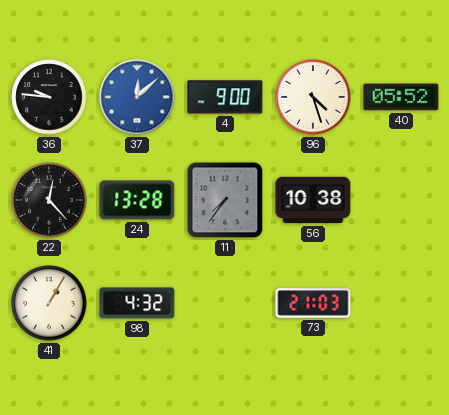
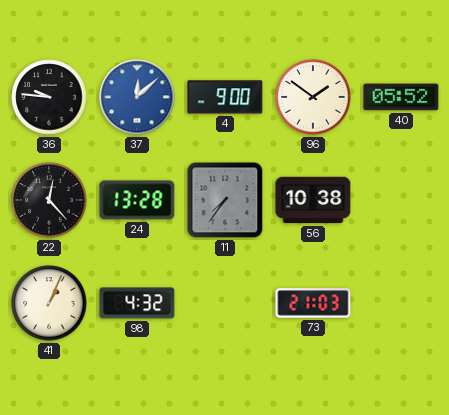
96: 4:27 -> 1:51
41: 1:05 -> 1:04
